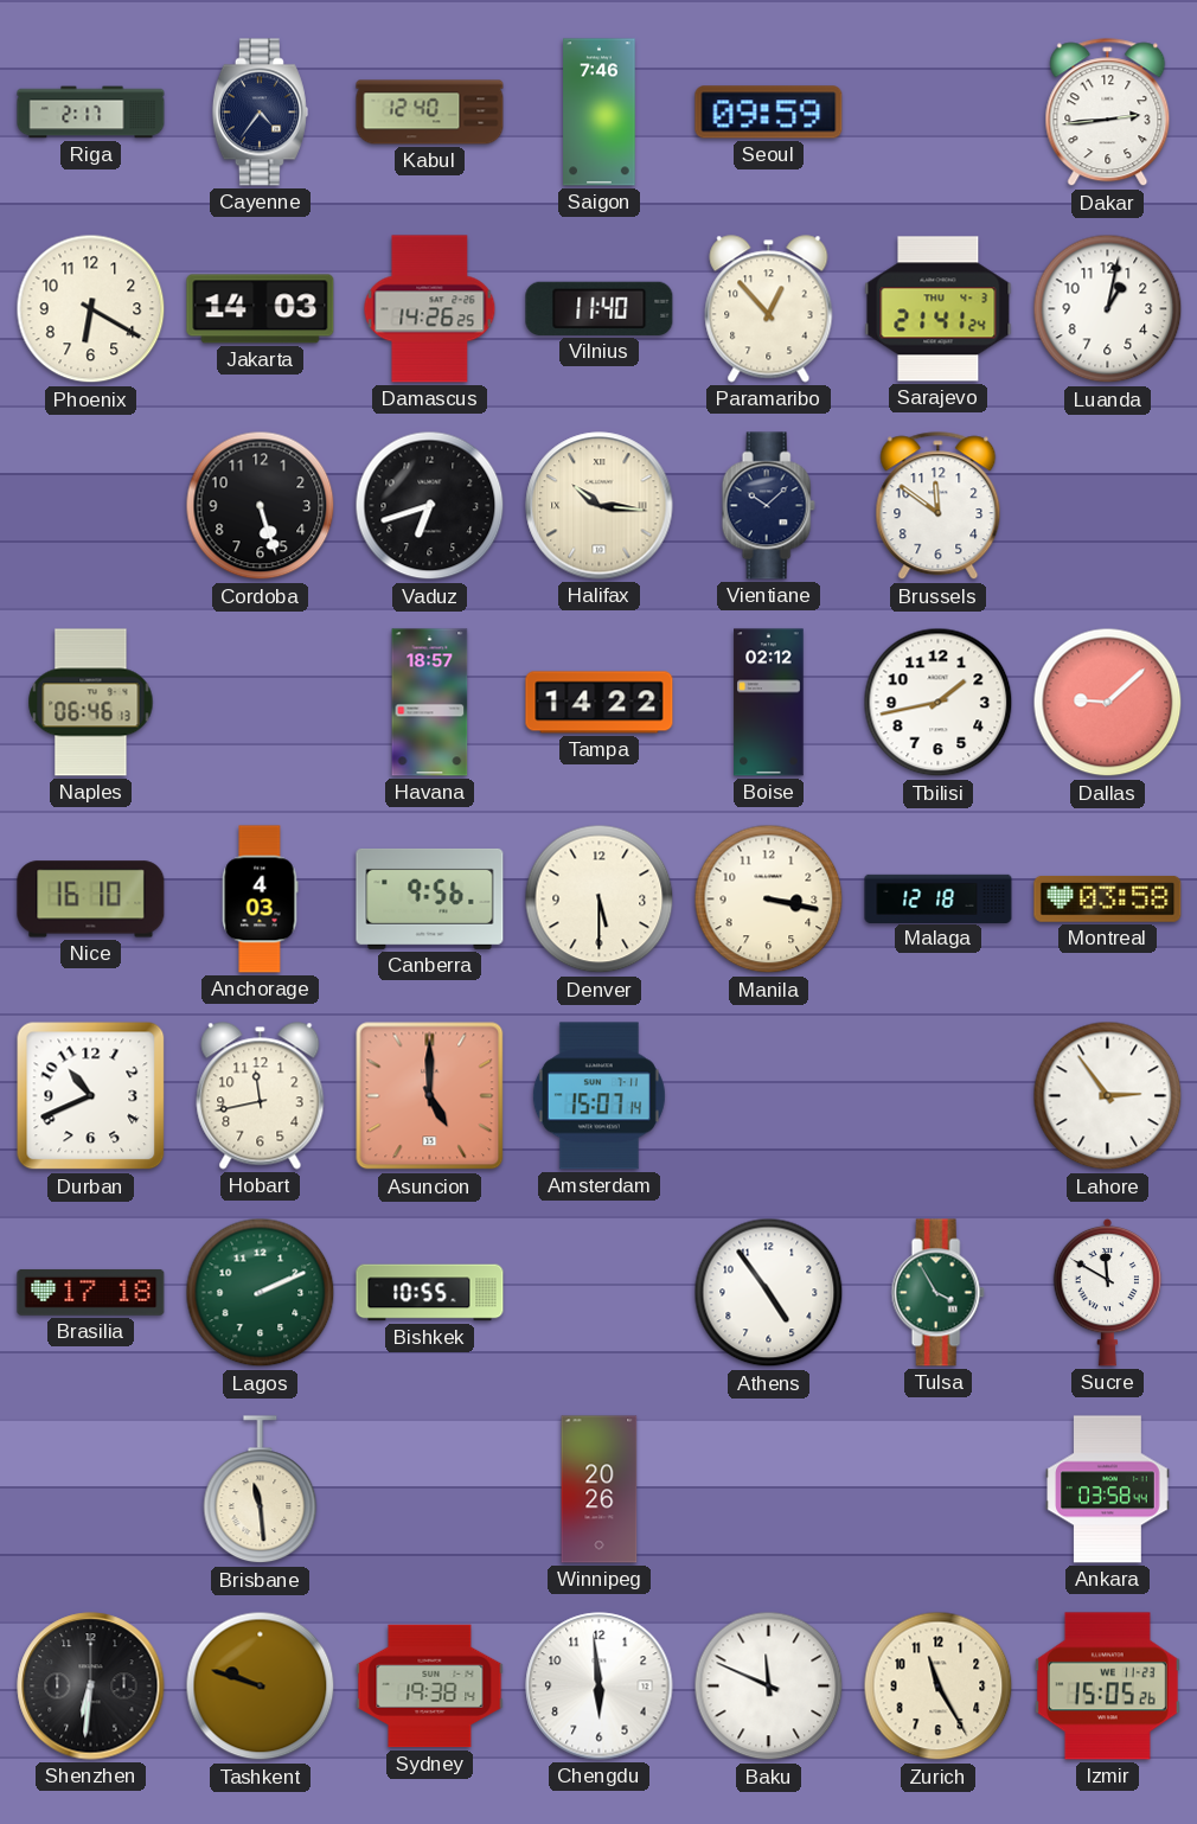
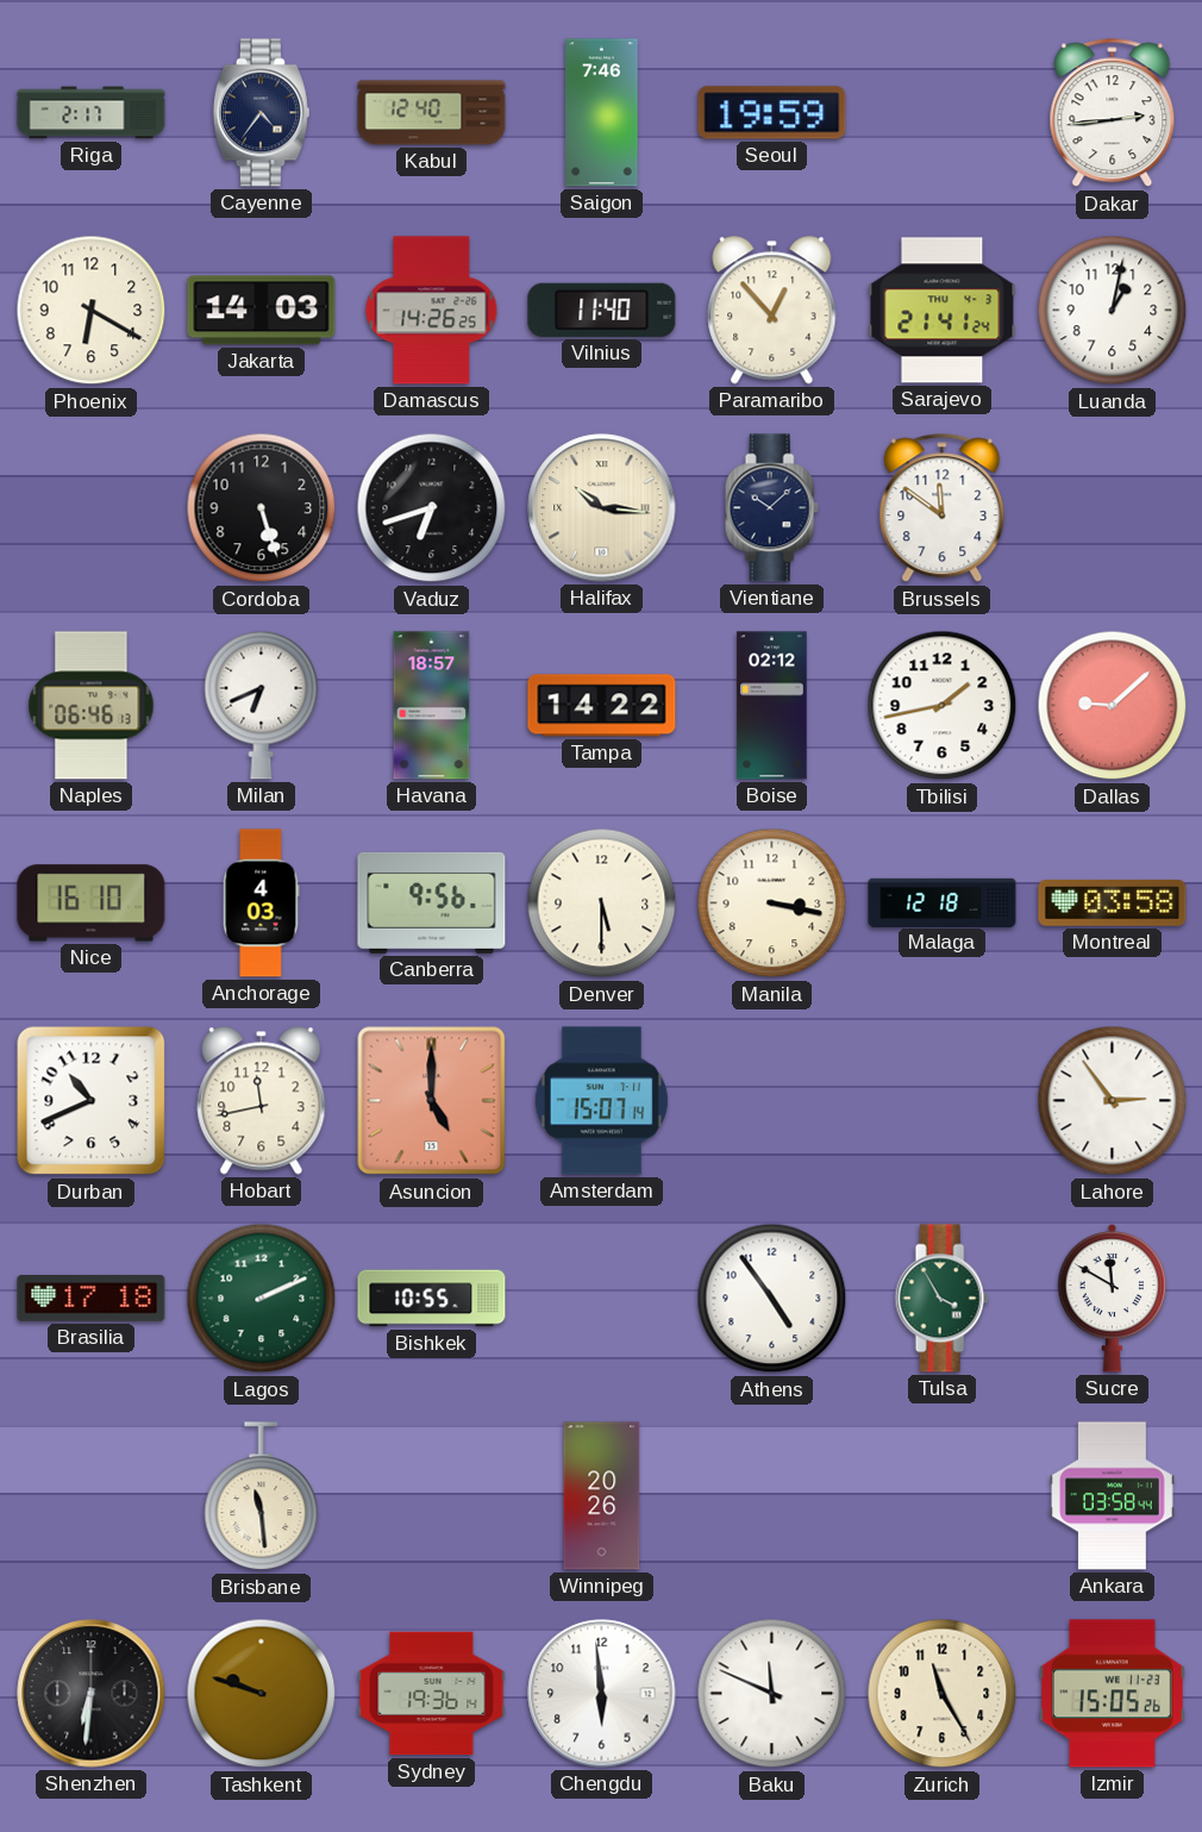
Seoul: 09:59 -> 19:59
Milan: none -> 6:41
Sydney: 19:38 -> 19:36
